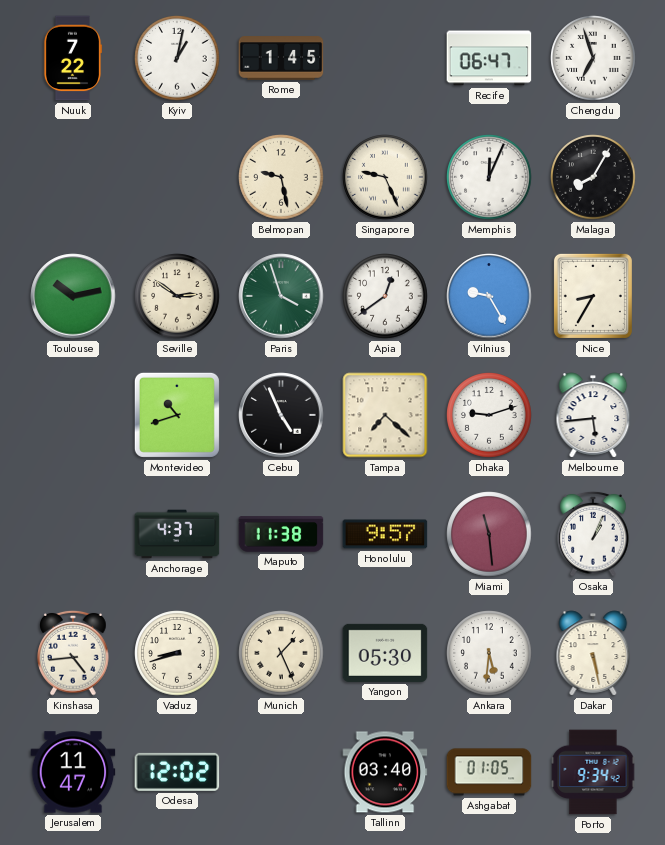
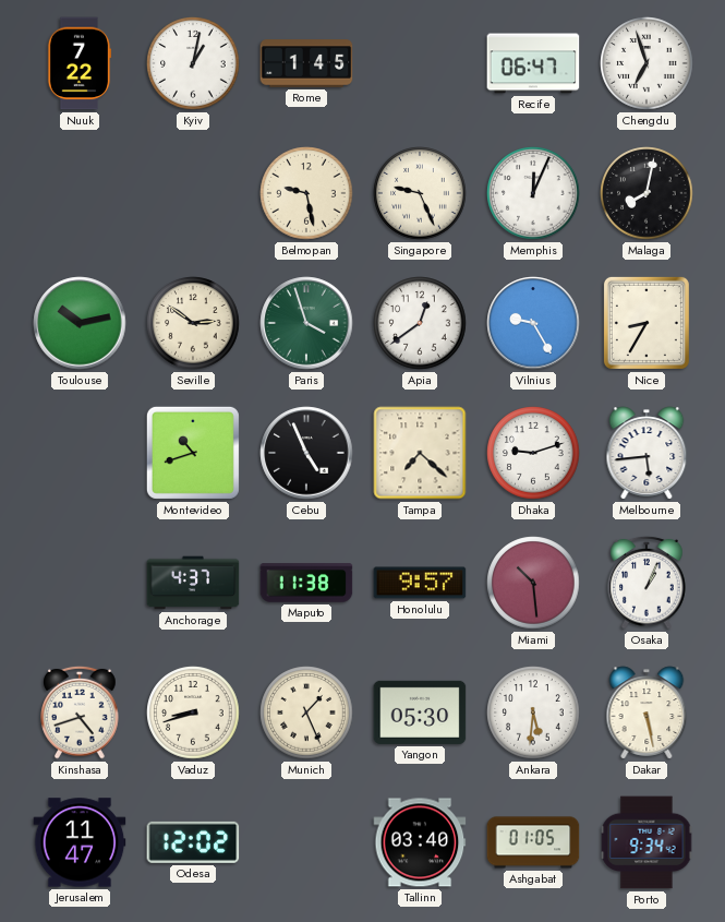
Malaga: 8:05 -> 8:02
Miami: 11:29 -> 10:29
Kinshasa: 4:44 -> 4:42
